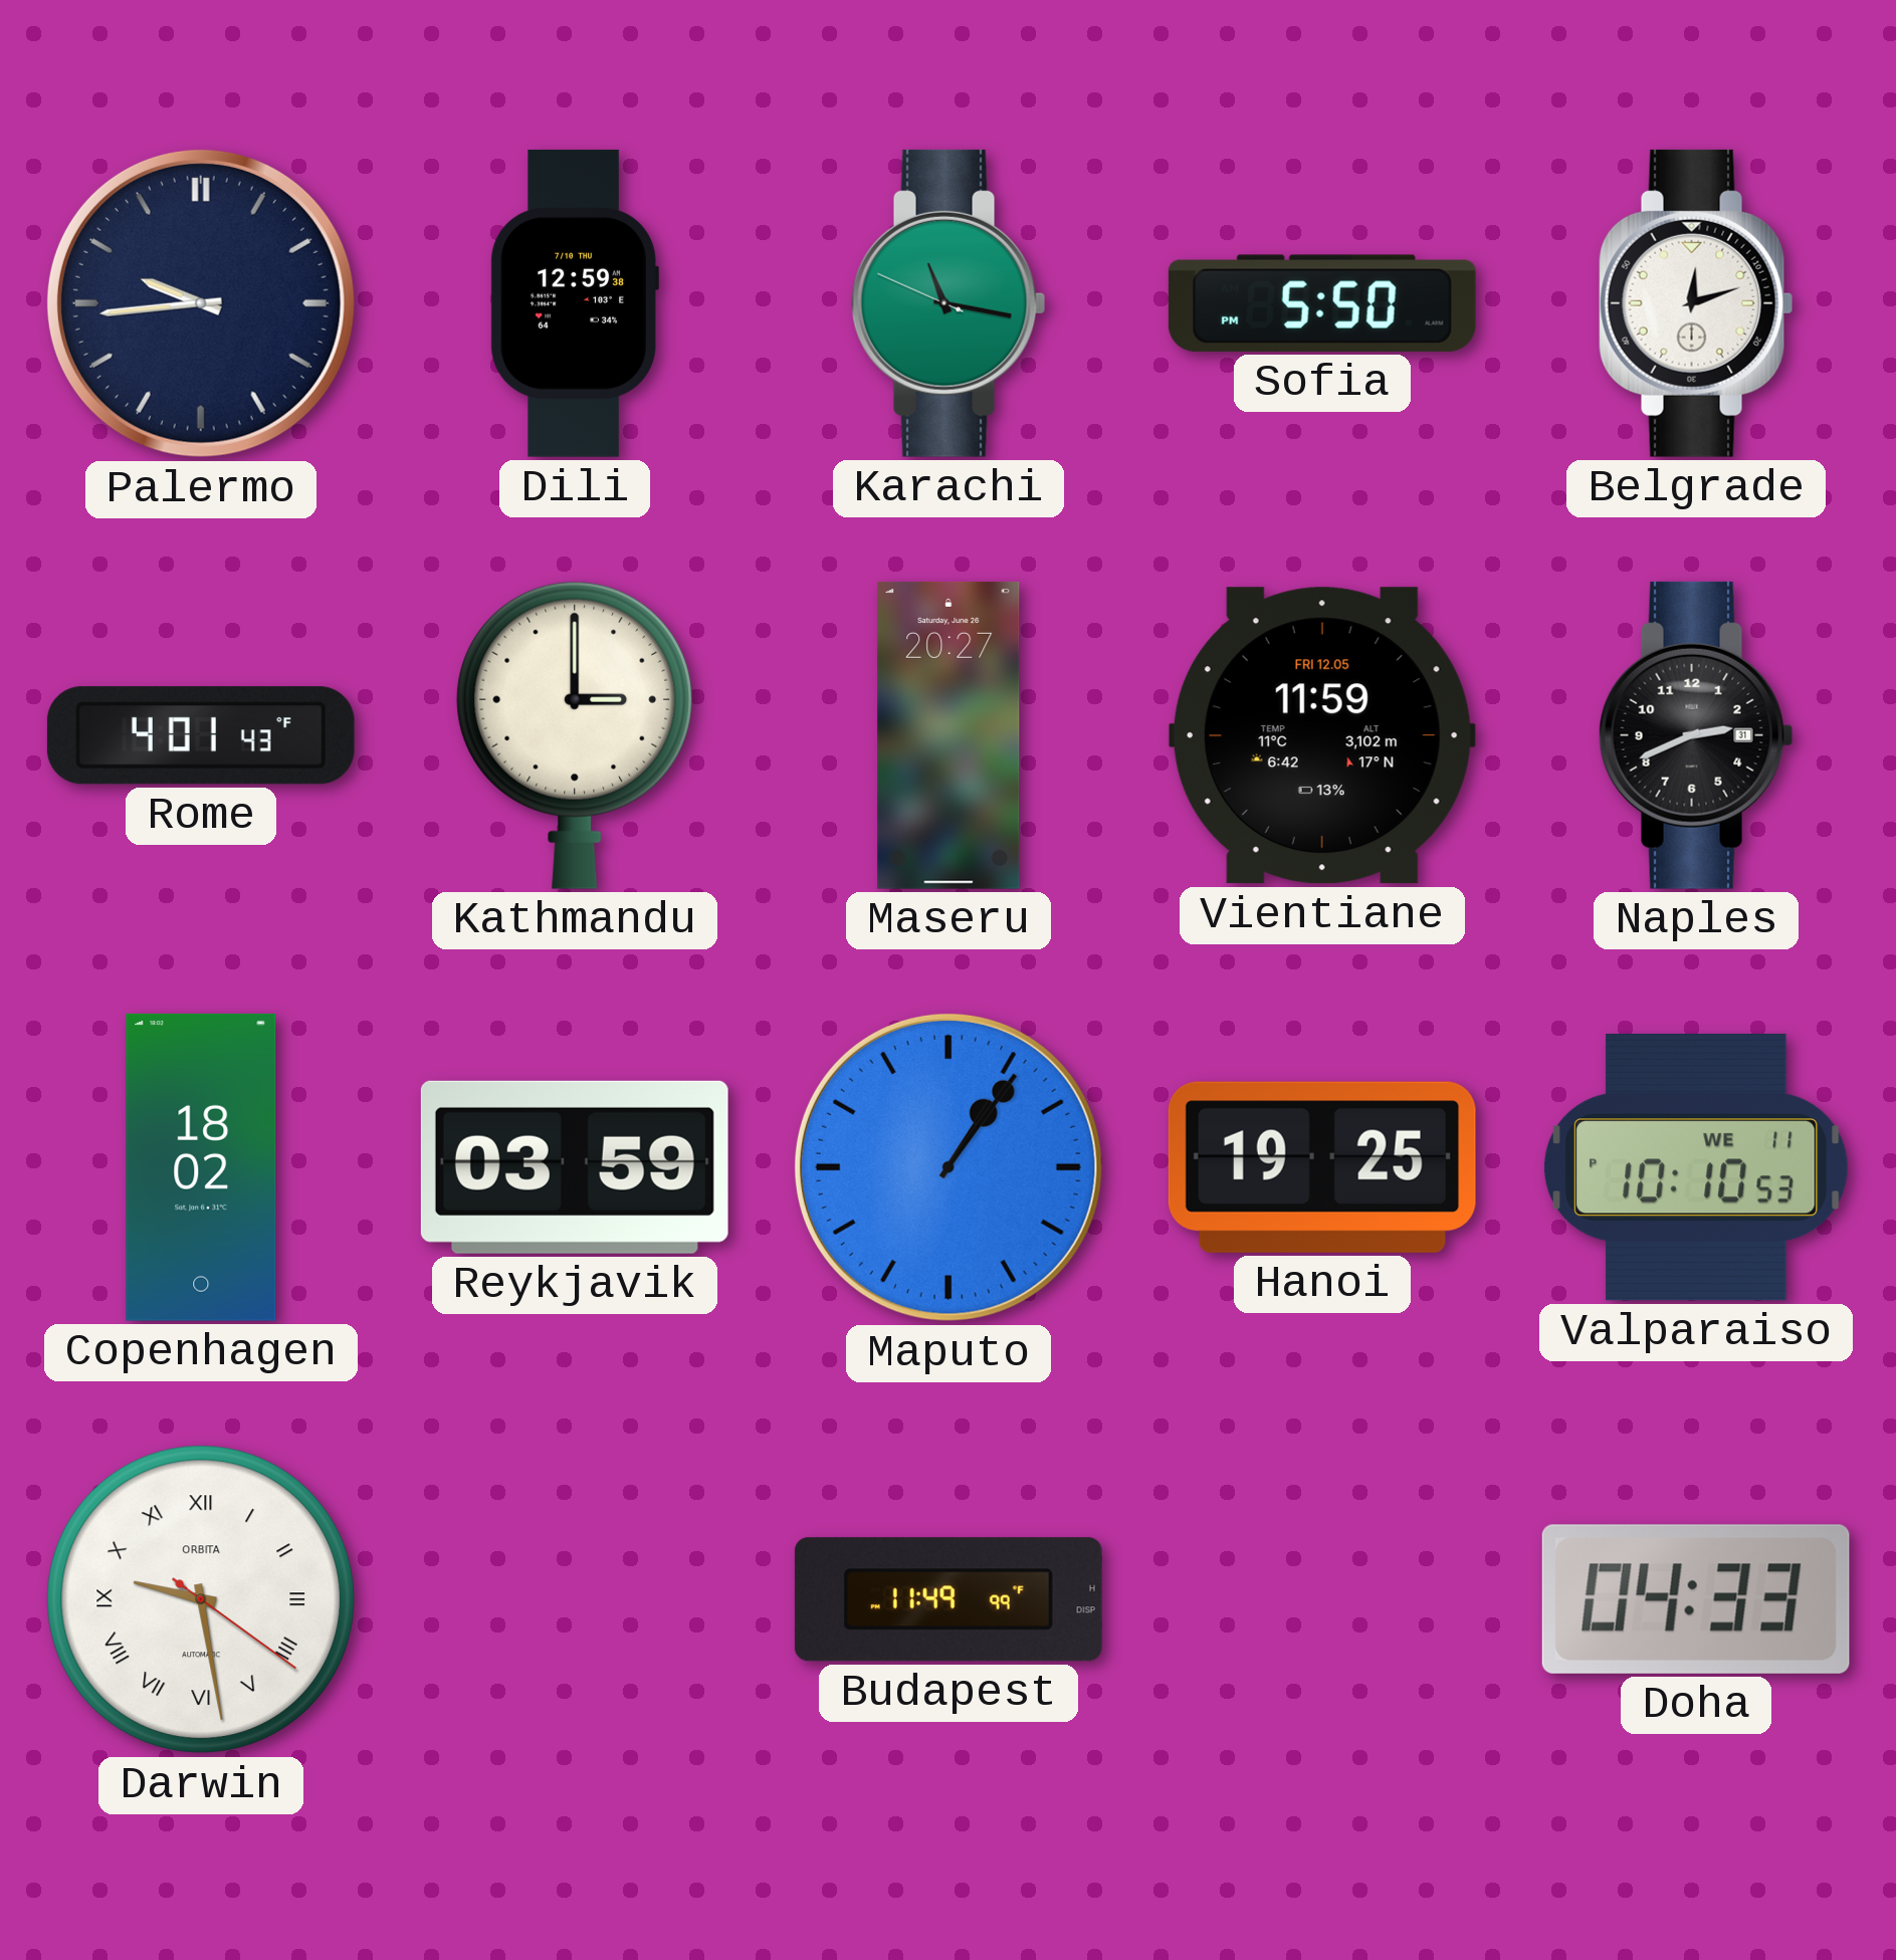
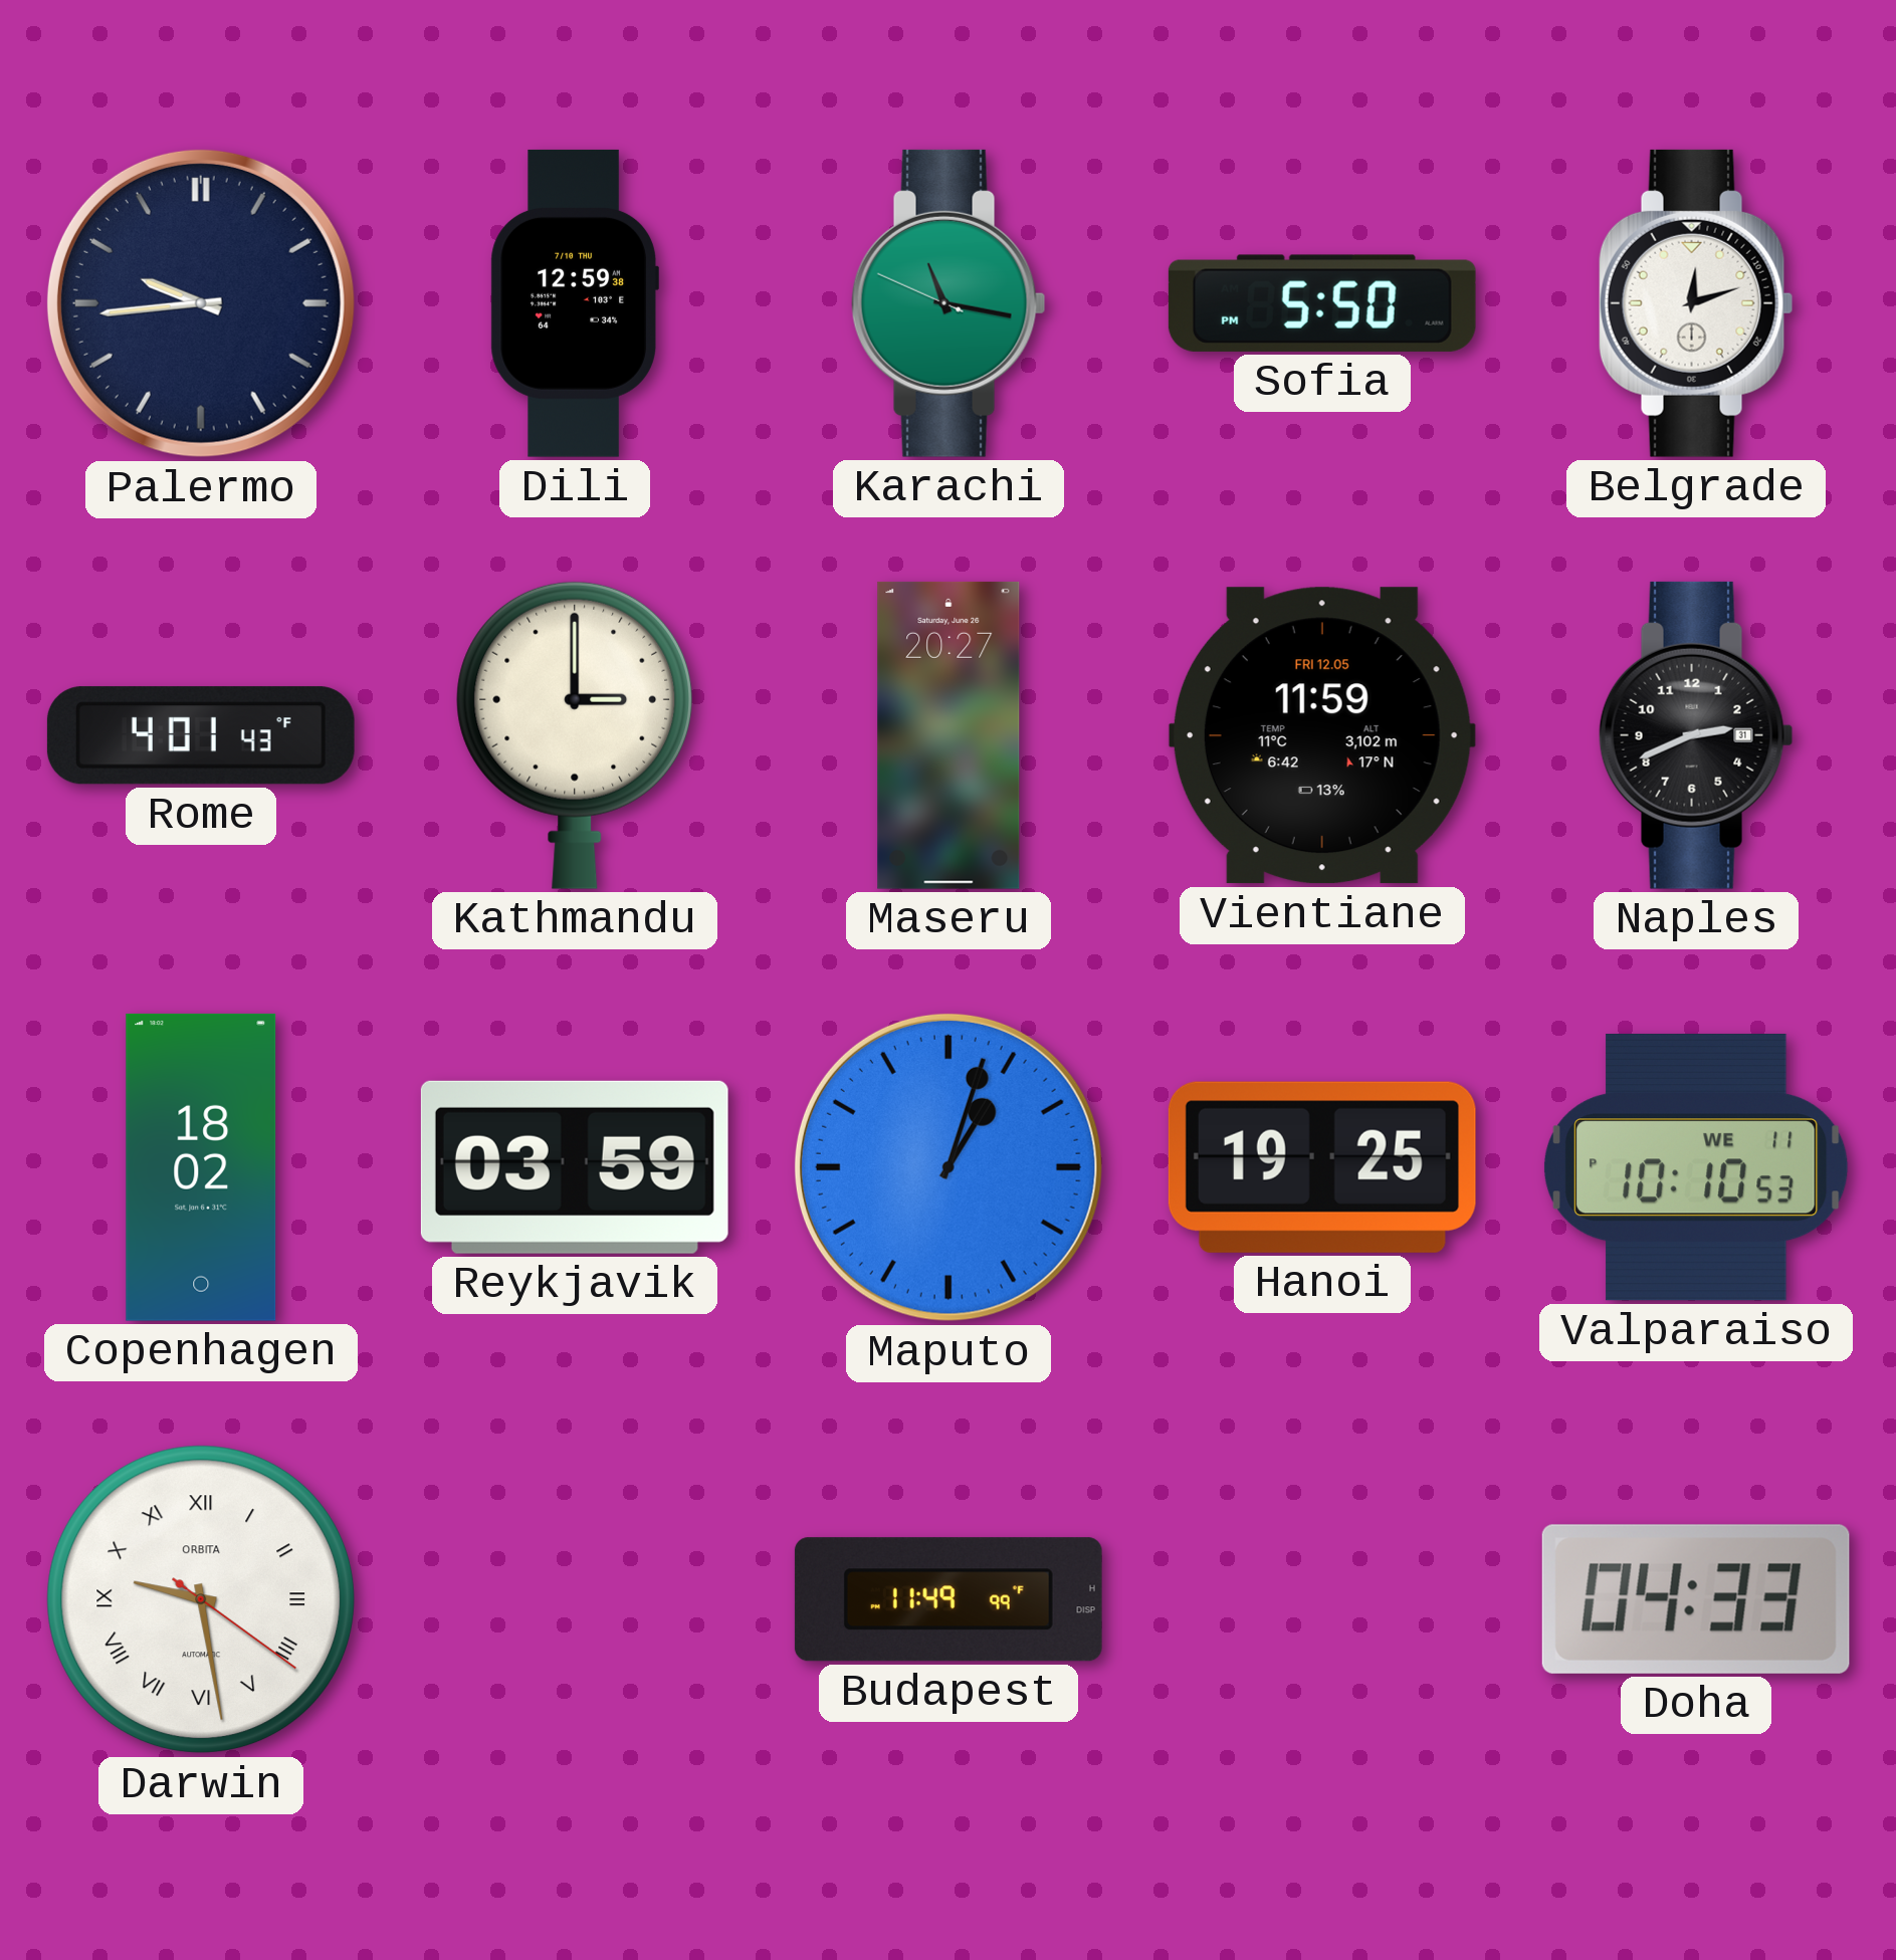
Maputo: 1:06 -> 1:03
